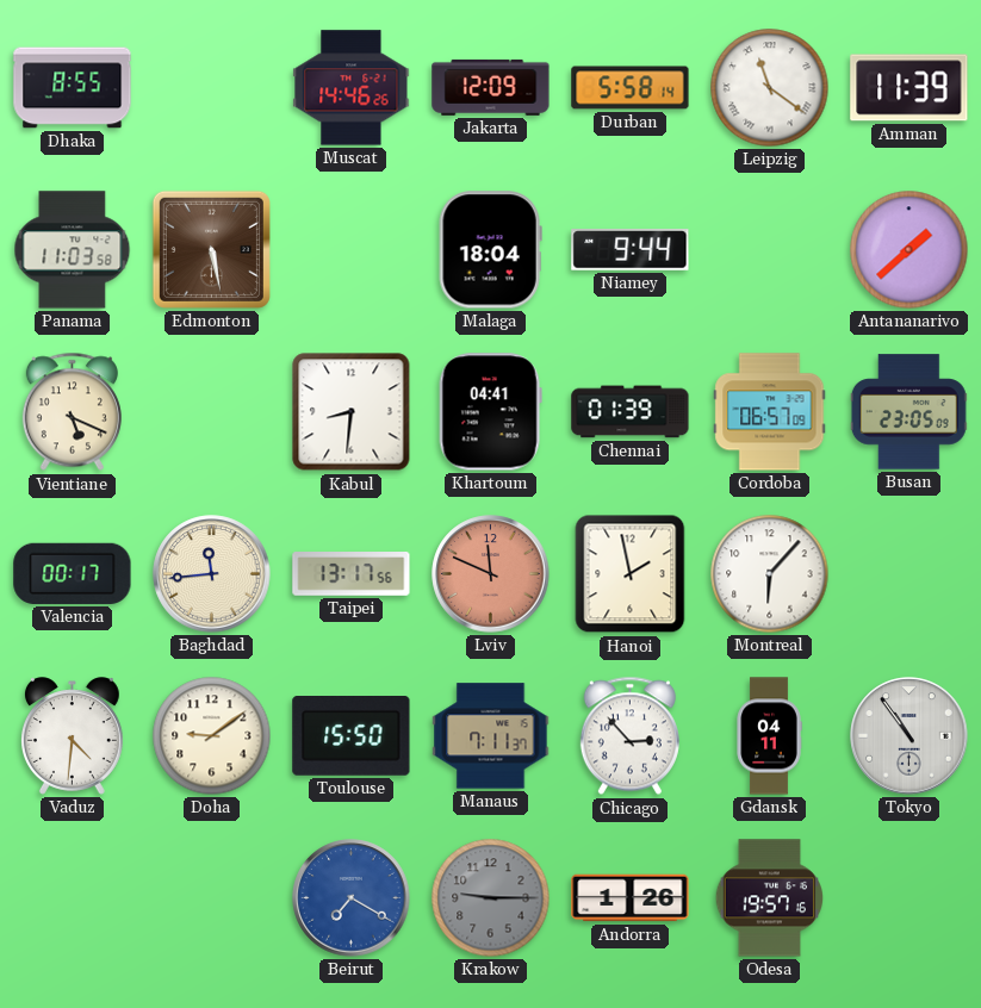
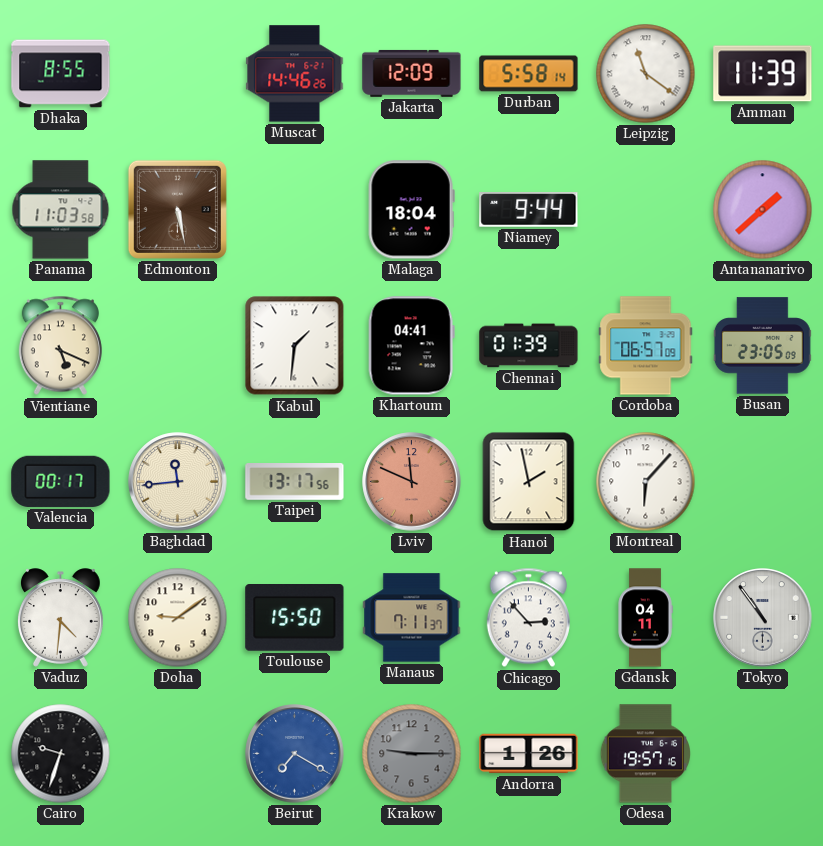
Kabul: 8:31 -> 1:31
Cairo: none -> 9:33
